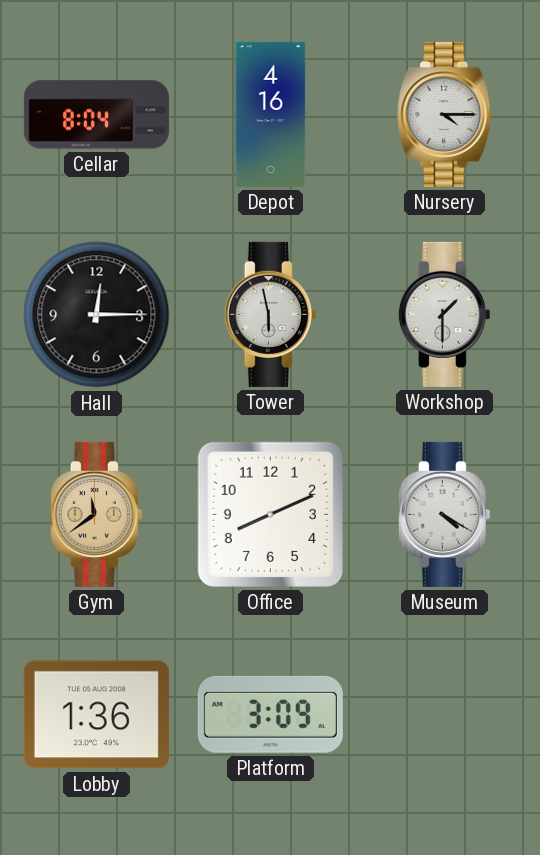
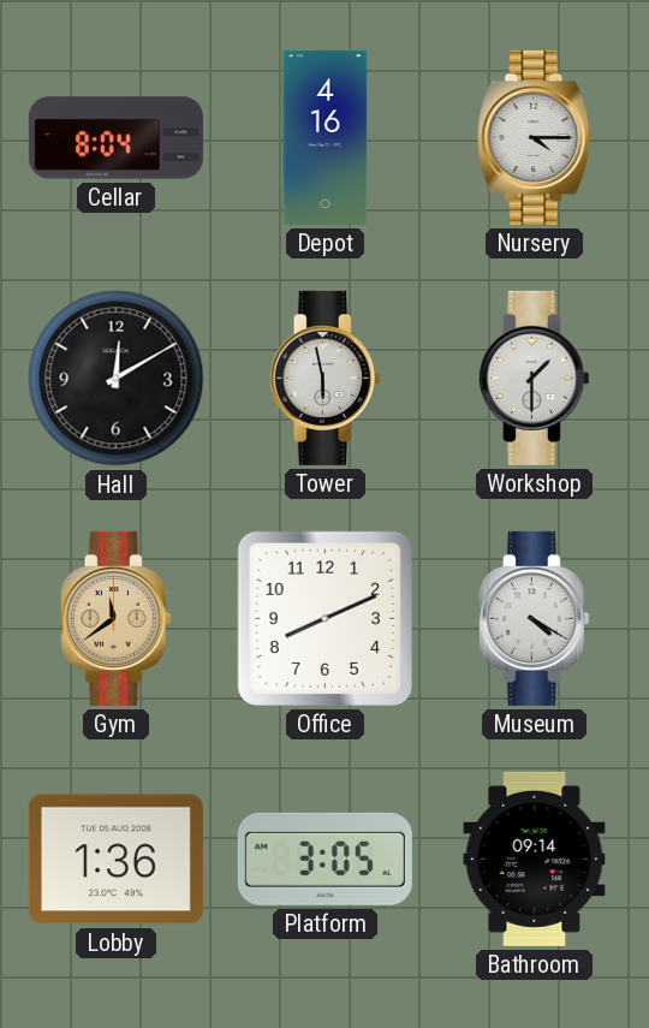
Hall: 12:15 -> 12:10
Platform: 3:09 -> 3:05
Bathroom: none -> 09:14
